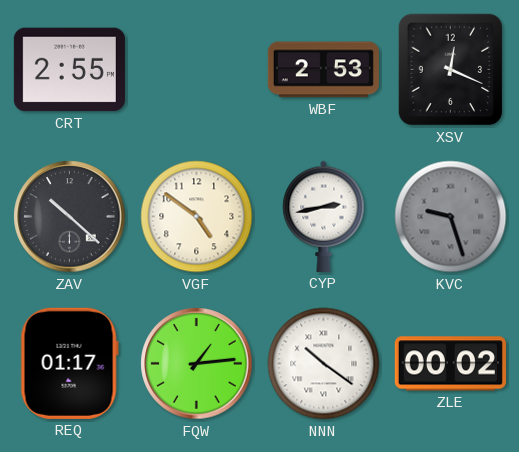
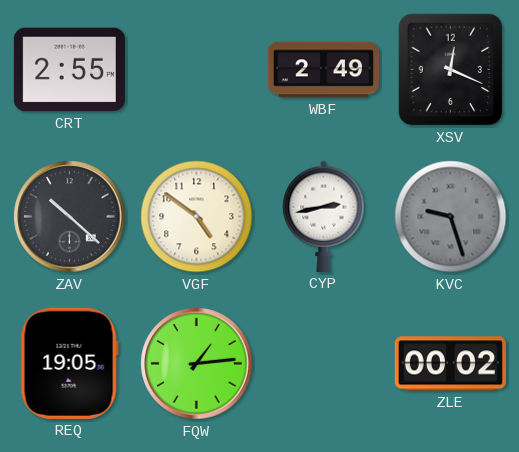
WBF: 2:53 -> 2:49
REQ: 01:17 -> 19:05
NNN: 10:21 -> none
